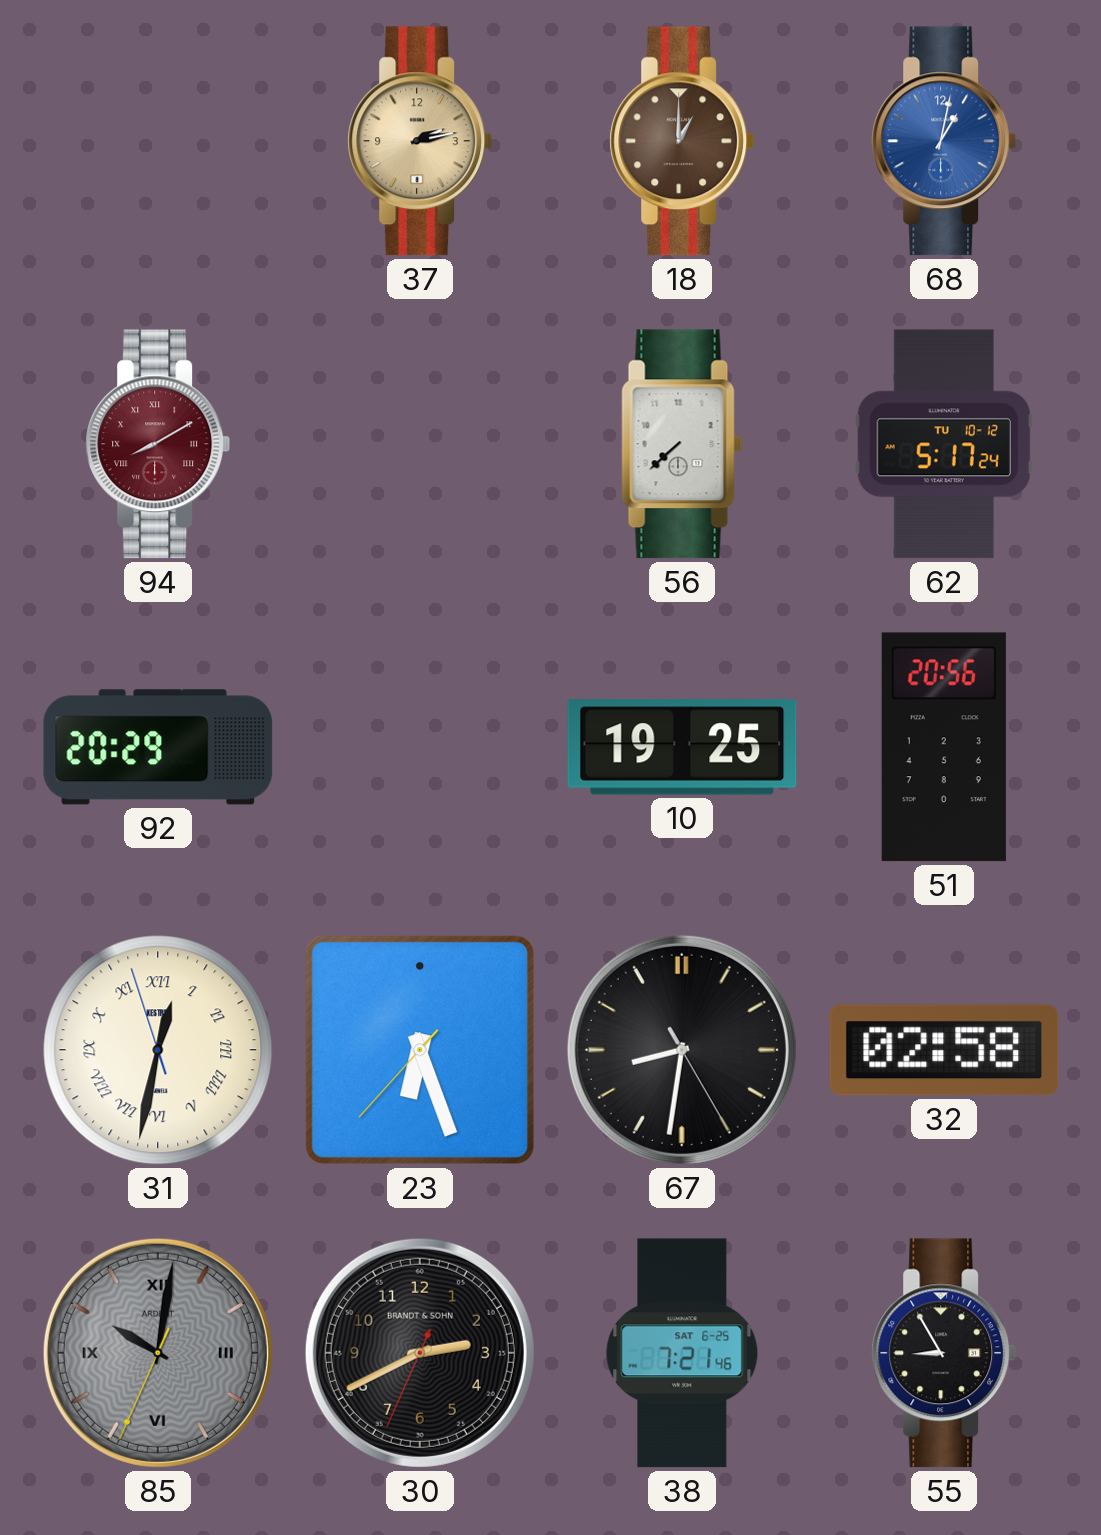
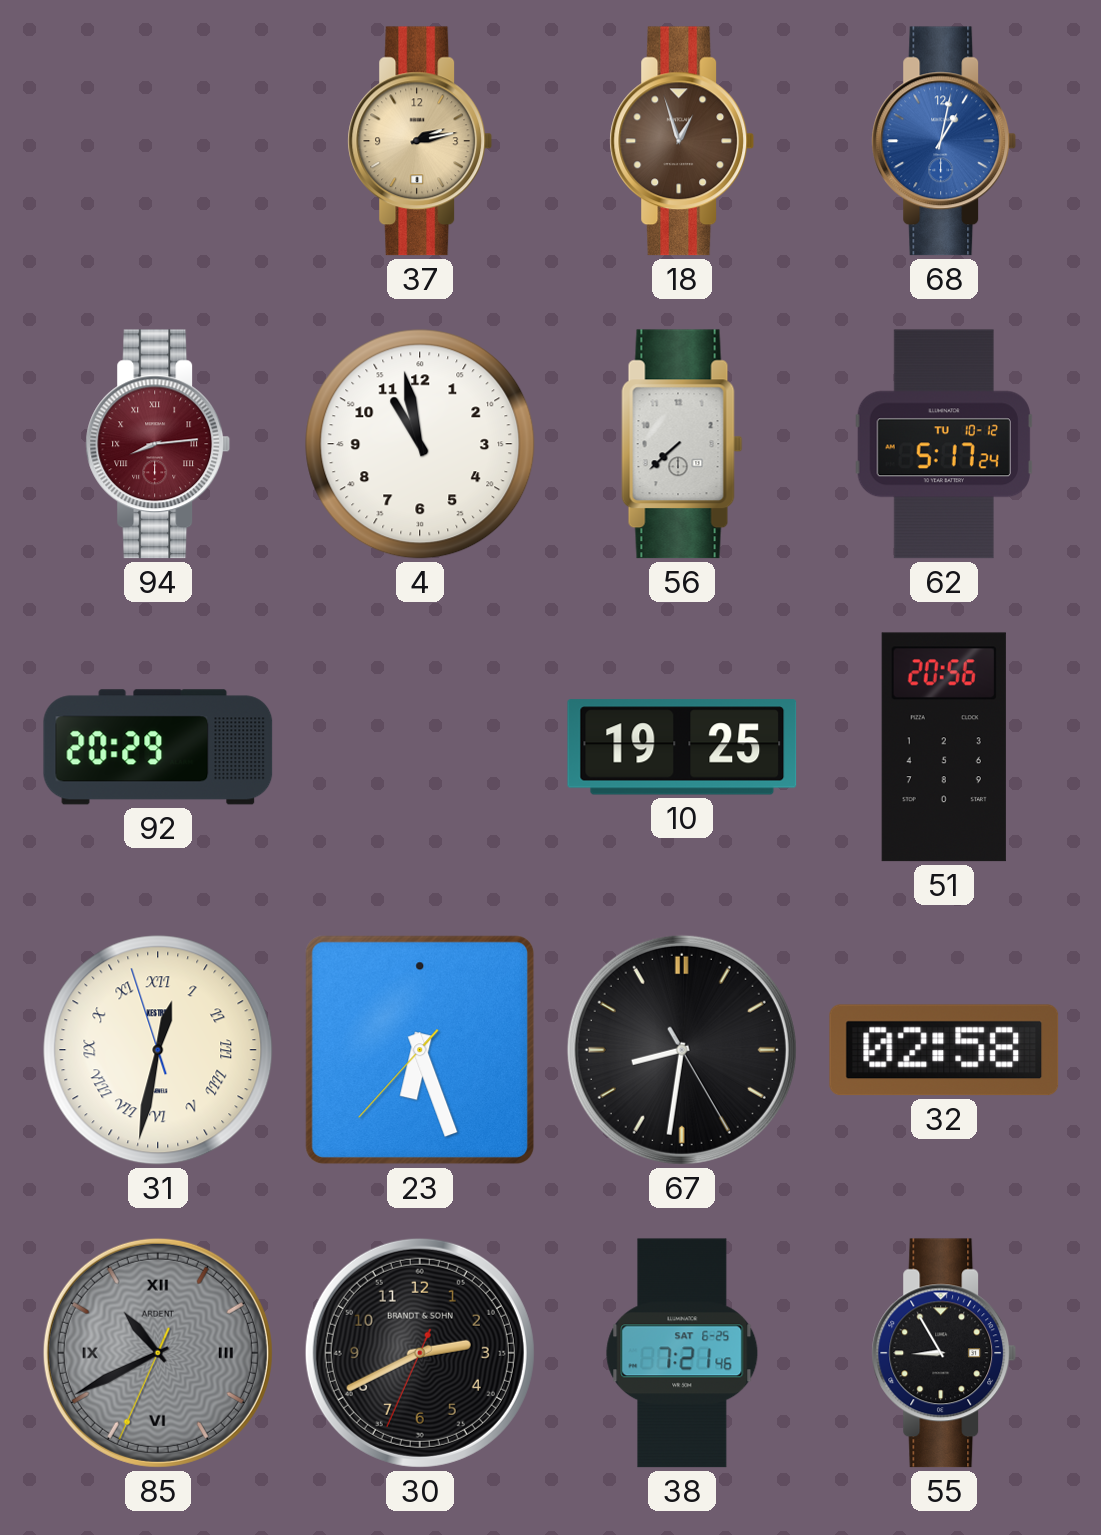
18: 1:00 -> 12:57
94: 8:10 -> 8:14
4: none -> 10:58
85: 10:01 -> 10:40
